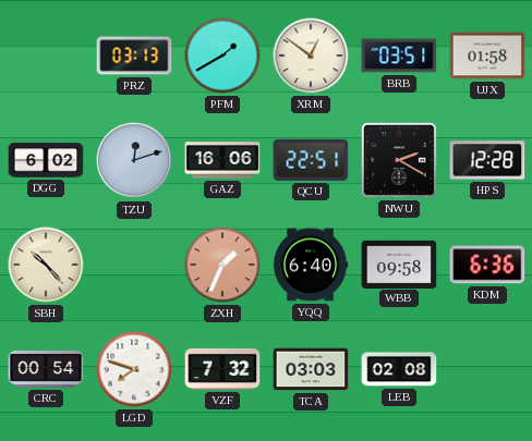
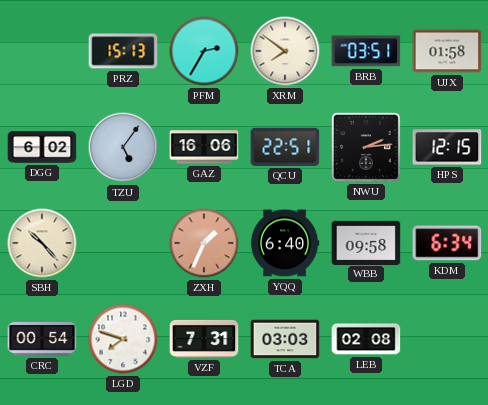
PRZ: 03:13 -> 15:13
PFM: 1:40 -> 2:35
XRM: 12:51 -> 7:51
TZU: 12:12 -> 5:06
NWU: 2:20 -> 2:14
HPS: 12:28 -> 12:15
KDM: 6:36 -> 6:34
VZF: 7:32 -> 7:31
